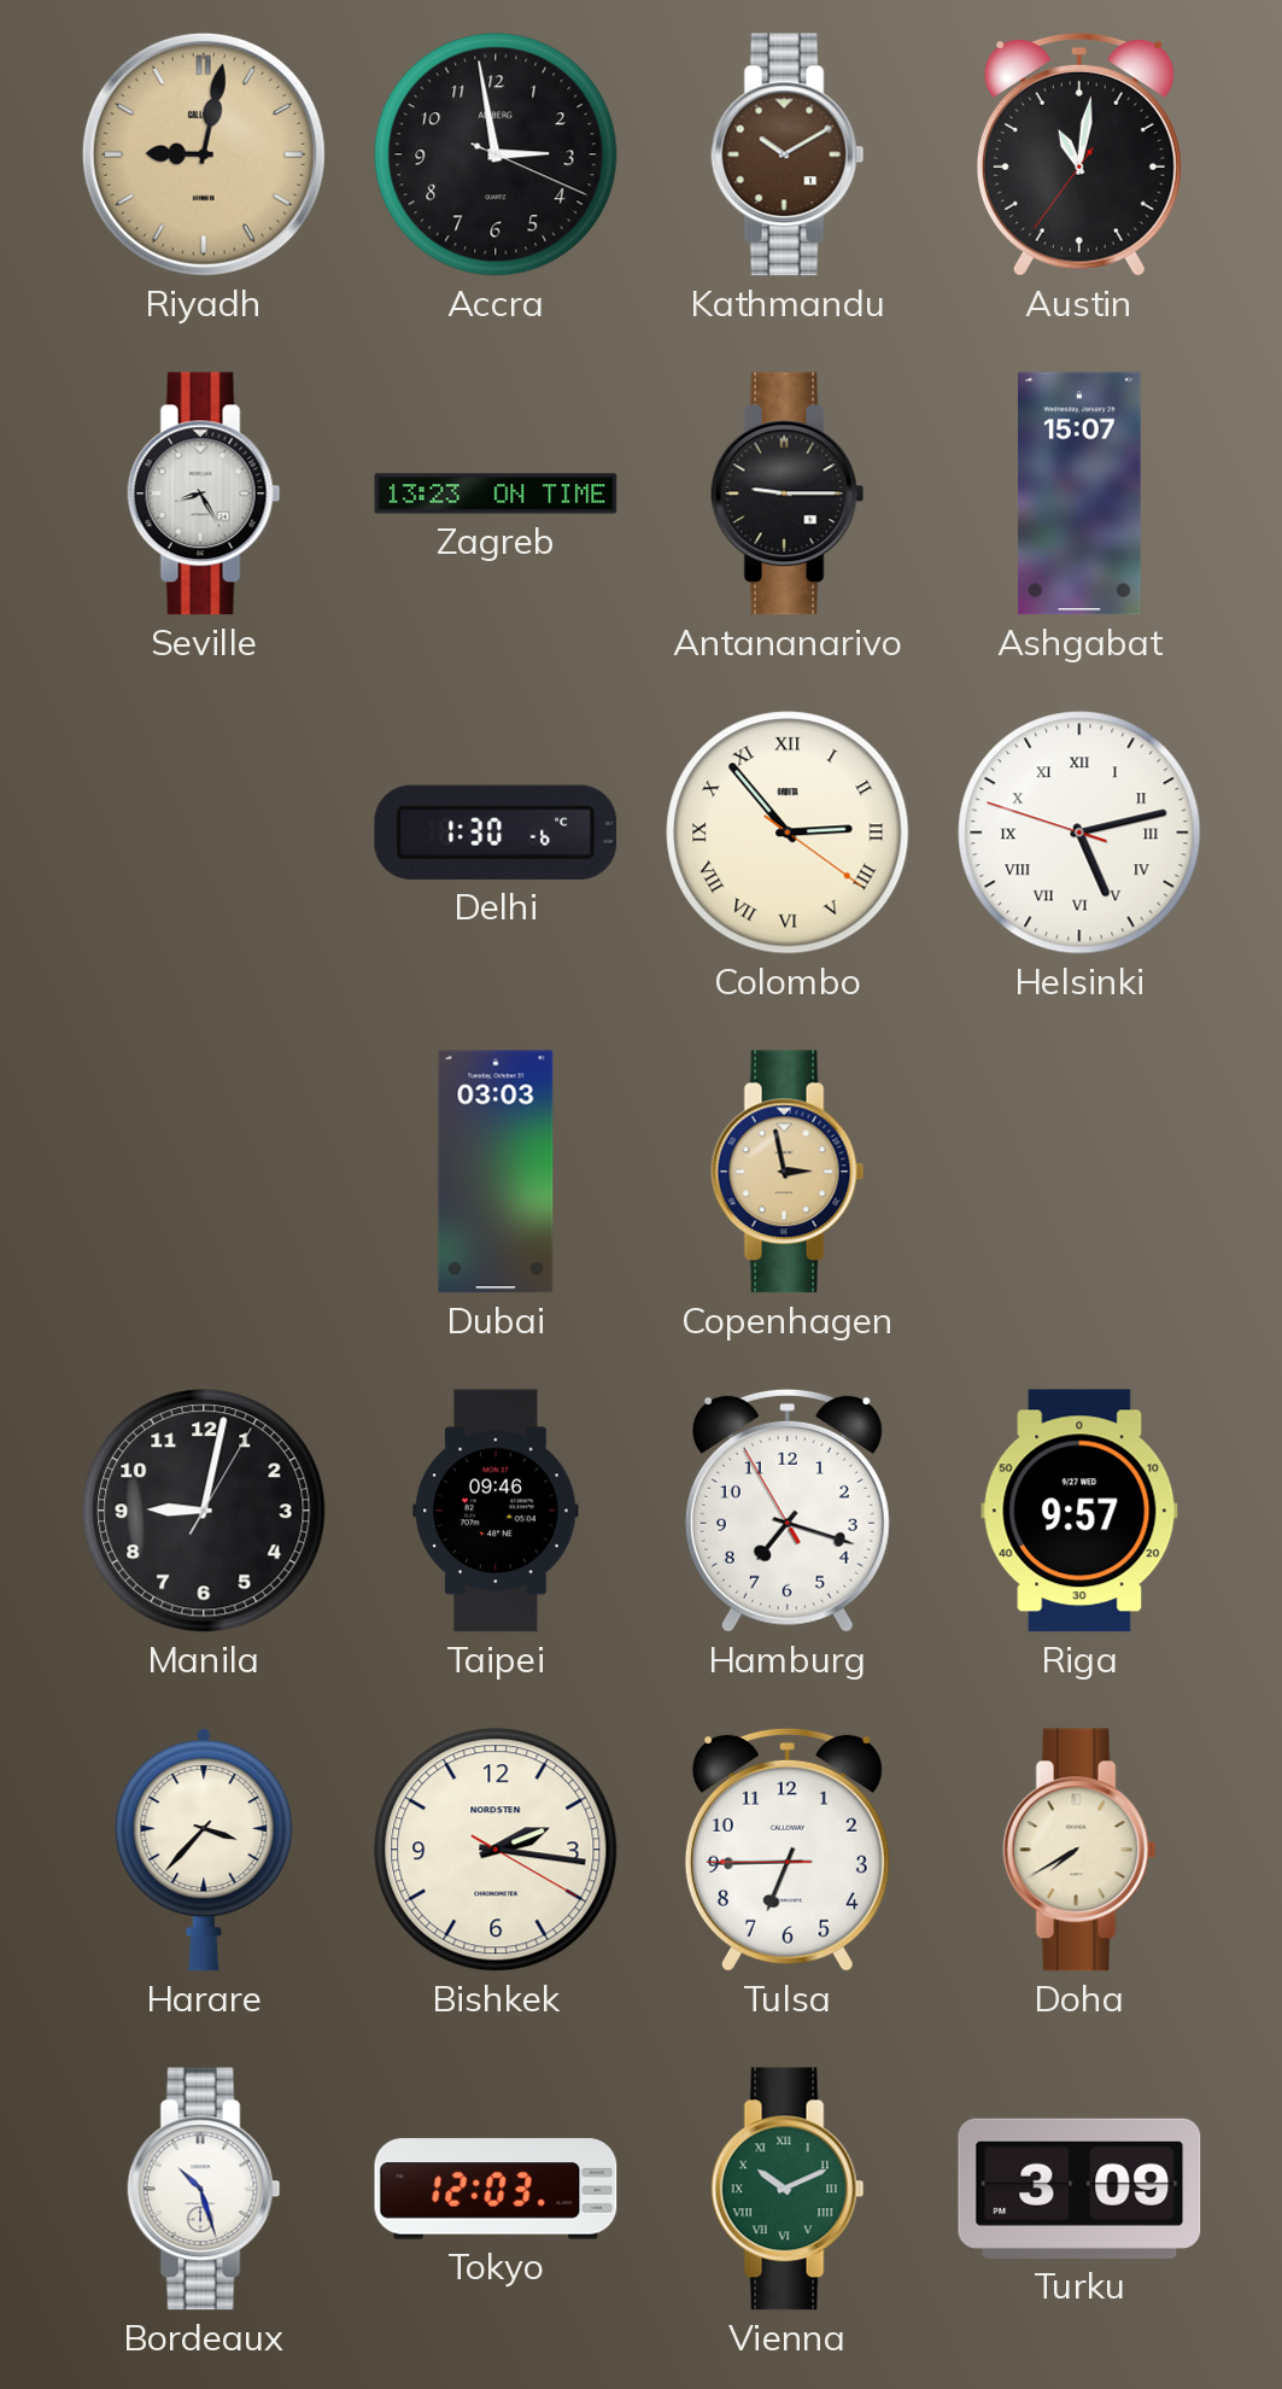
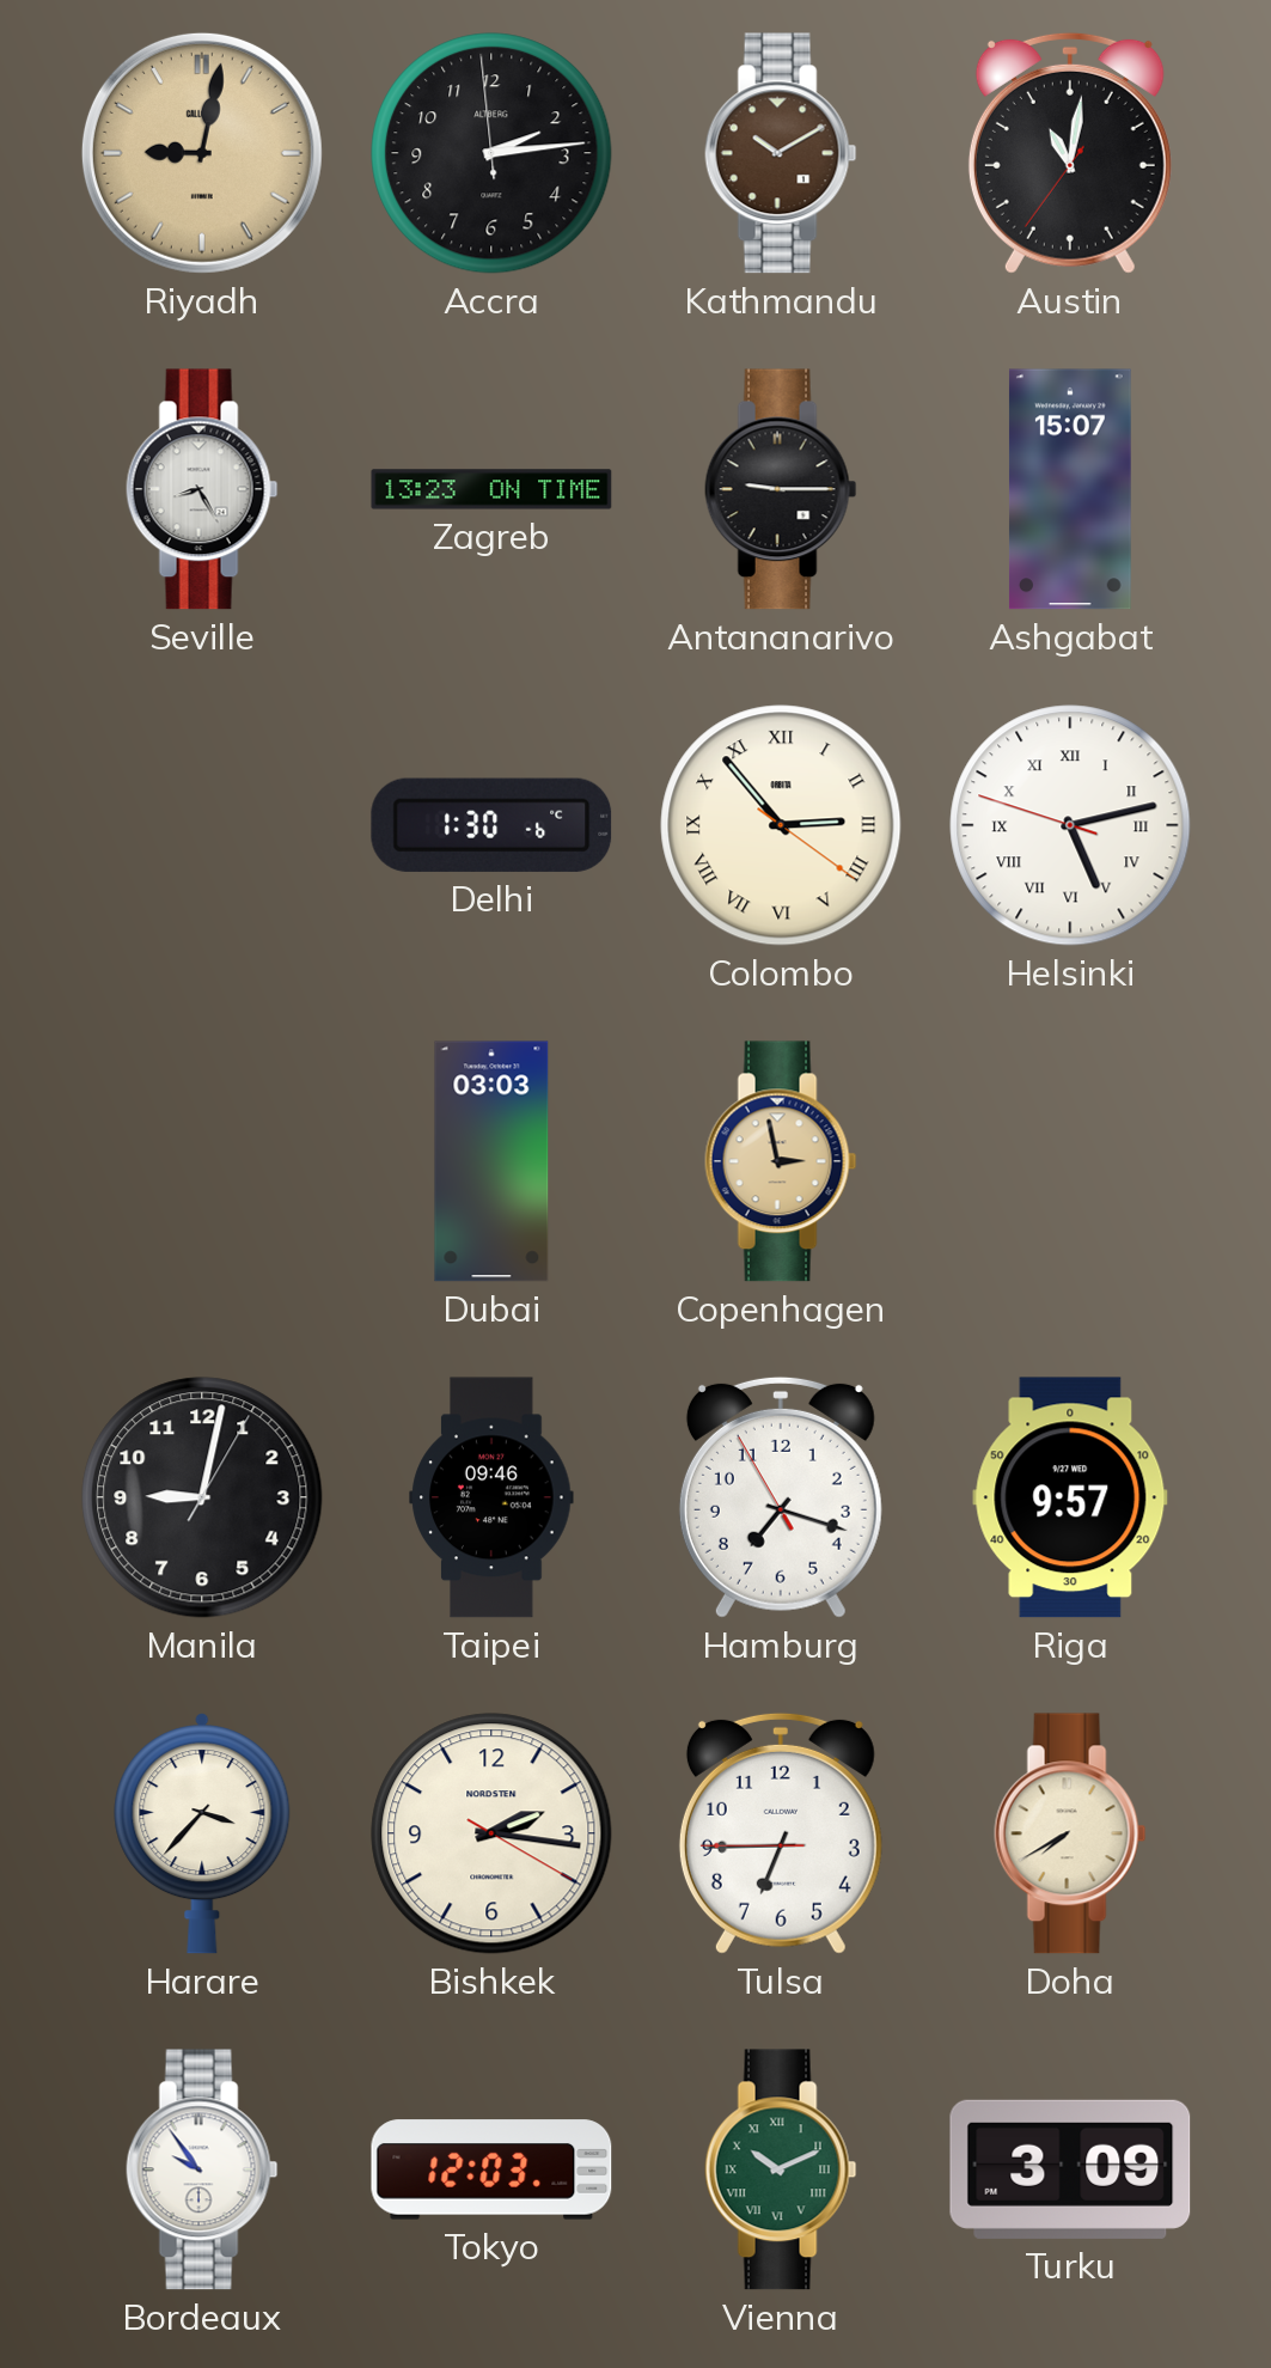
Accra: 2:58 -> 2:13
Bordeaux: 10:27 -> 9:54
